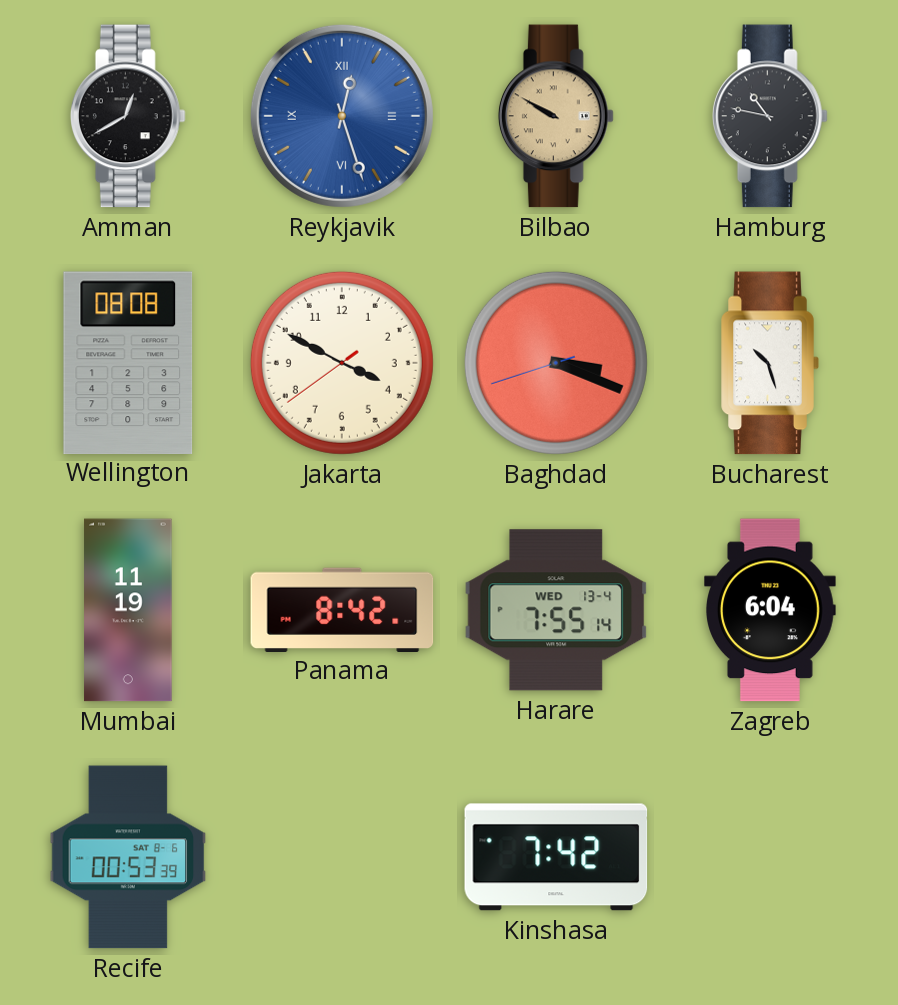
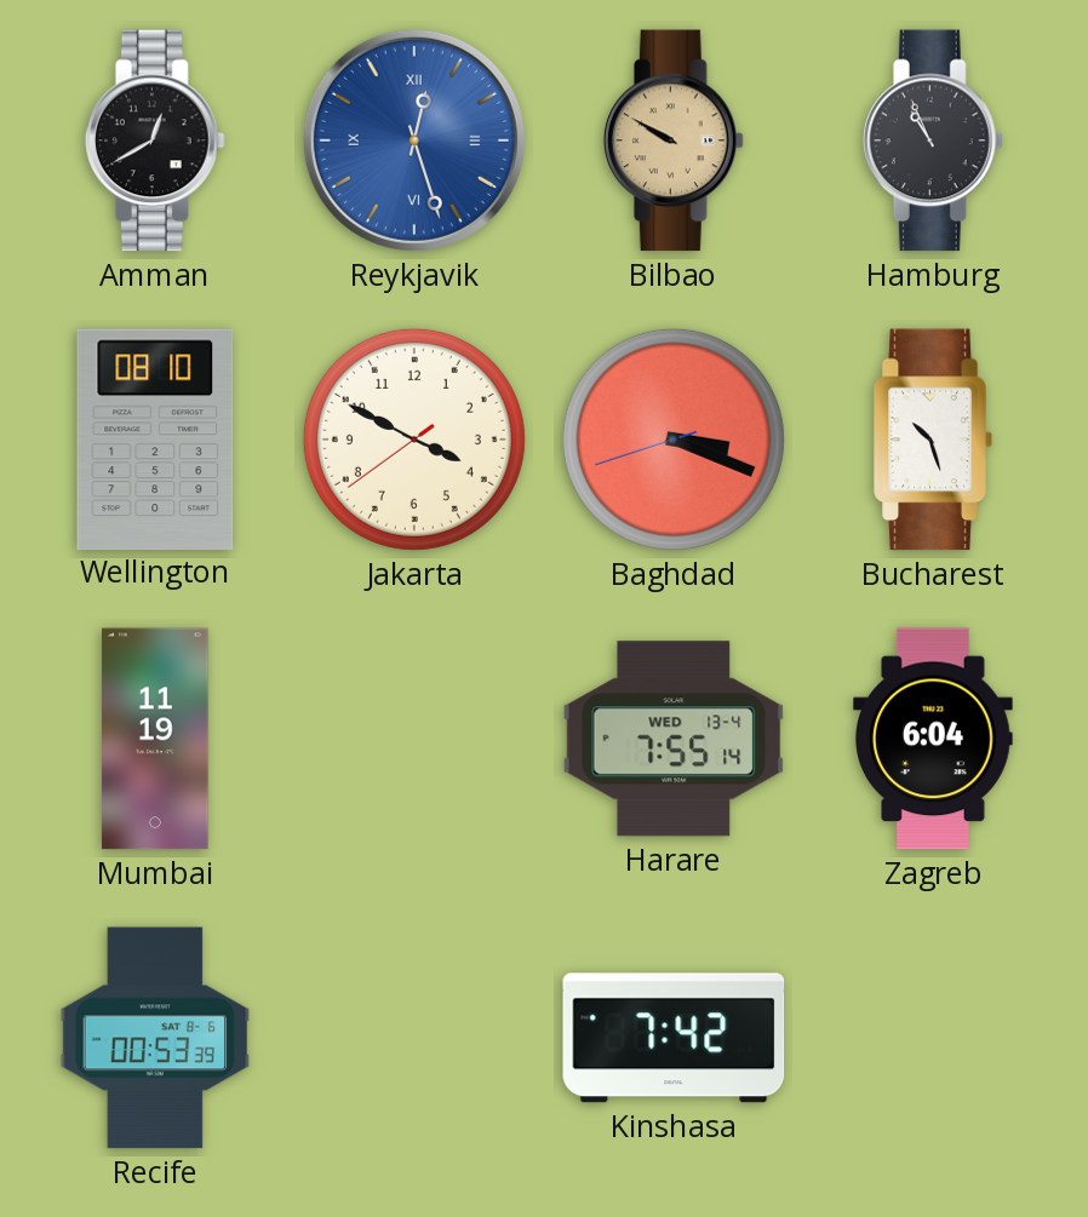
Hamburg: 10:47 -> 10:56
Wellington: 08:08 -> 08:10
Panama: 8:42 -> none
